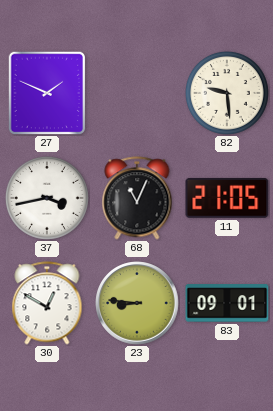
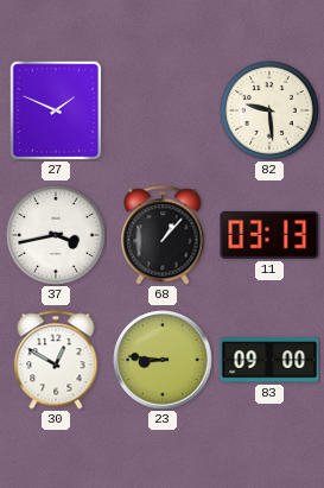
68: 11:04 -> 1:07
11: 21:05 -> 03:13
83: 09:01 -> 09:00
